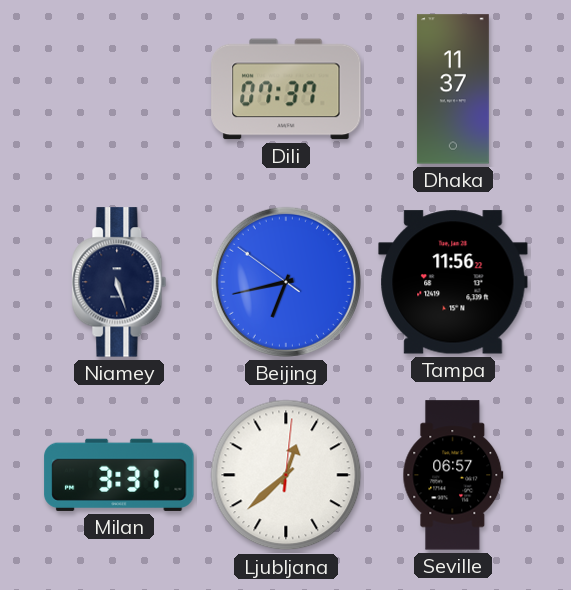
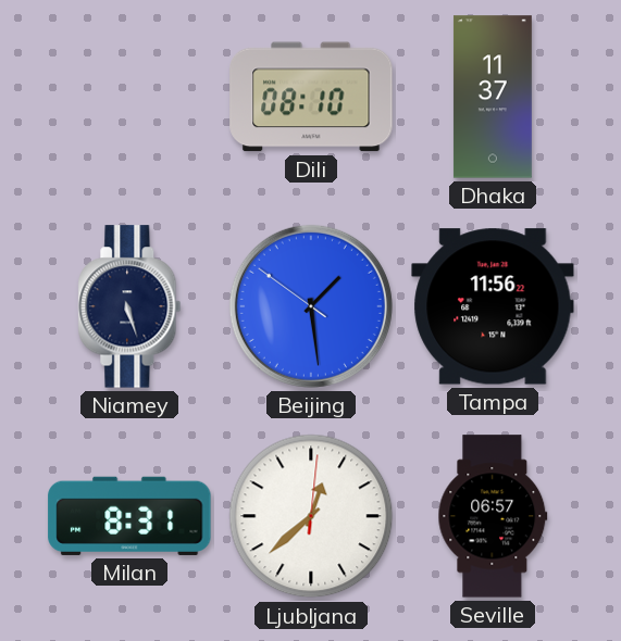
Dili: 07:37 -> 08:10
Beijing: 6:42 -> 1:28
Milan: 3:31 -> 8:31
